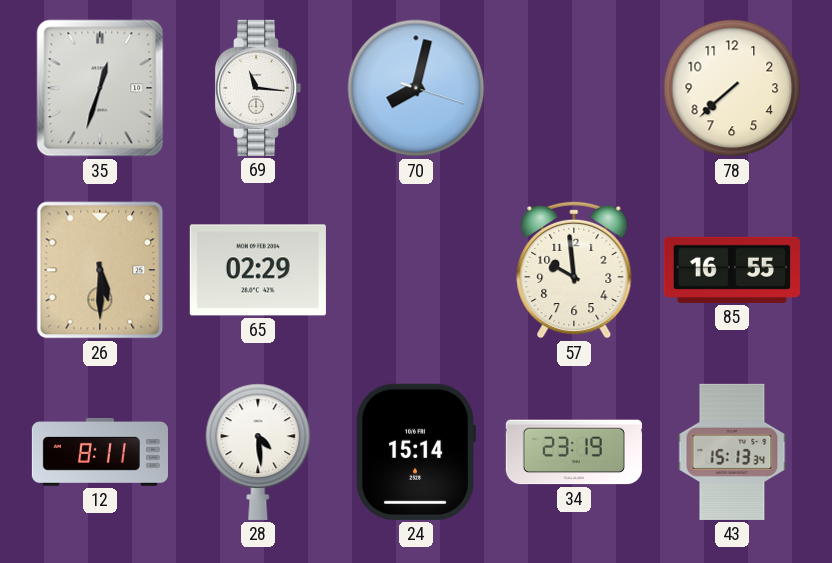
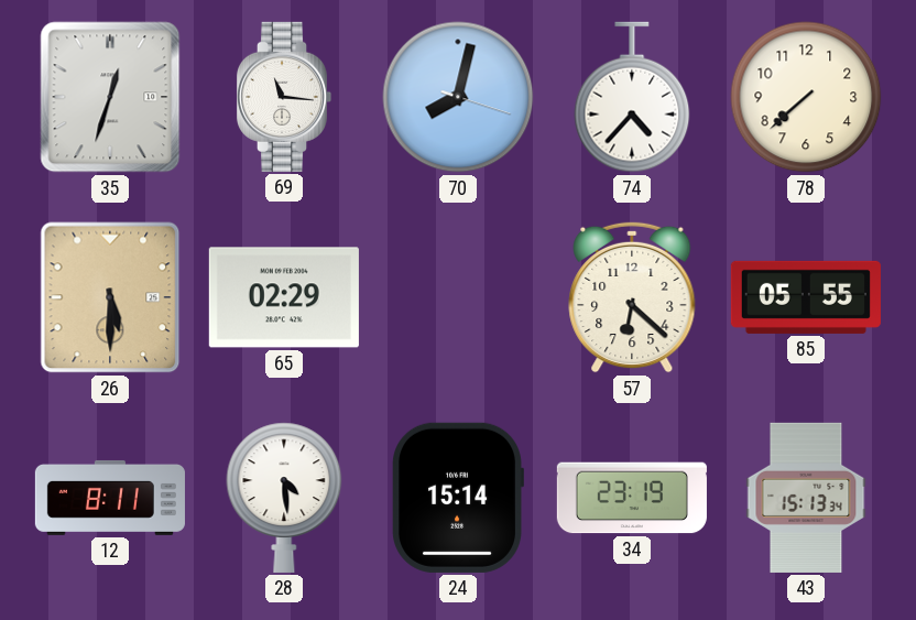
74: none -> 4:37
57: 9:59 -> 6:22
85: 16:55 -> 05:55
